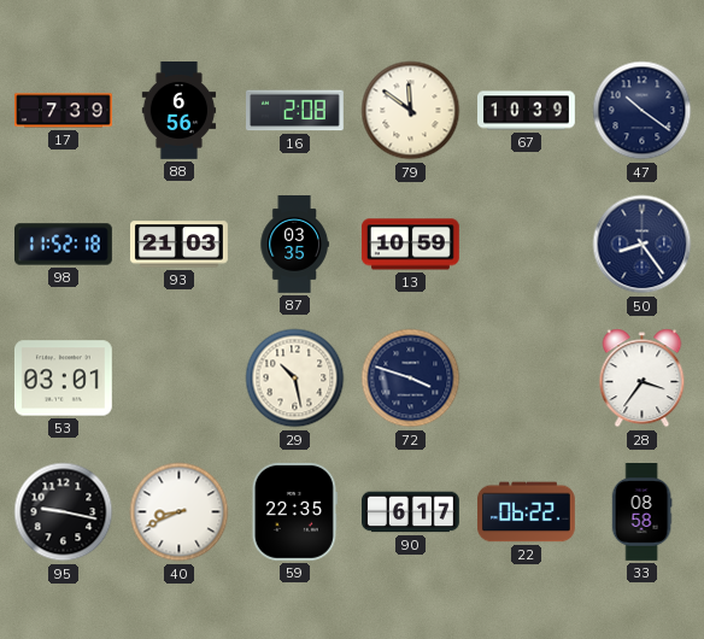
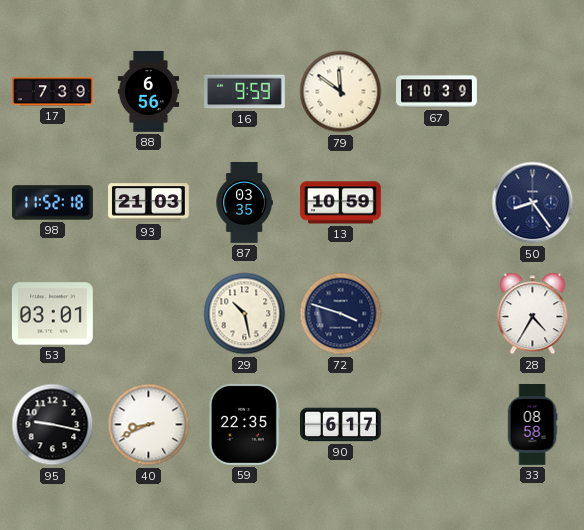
16: 2:08 -> 9:59
47: 10:21 -> none
28: 3:36 -> 4:35
22: 06:22 -> none
